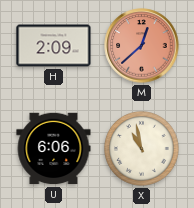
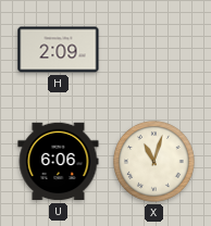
M: 12:38 -> none
X: 10:58 -> 11:03
